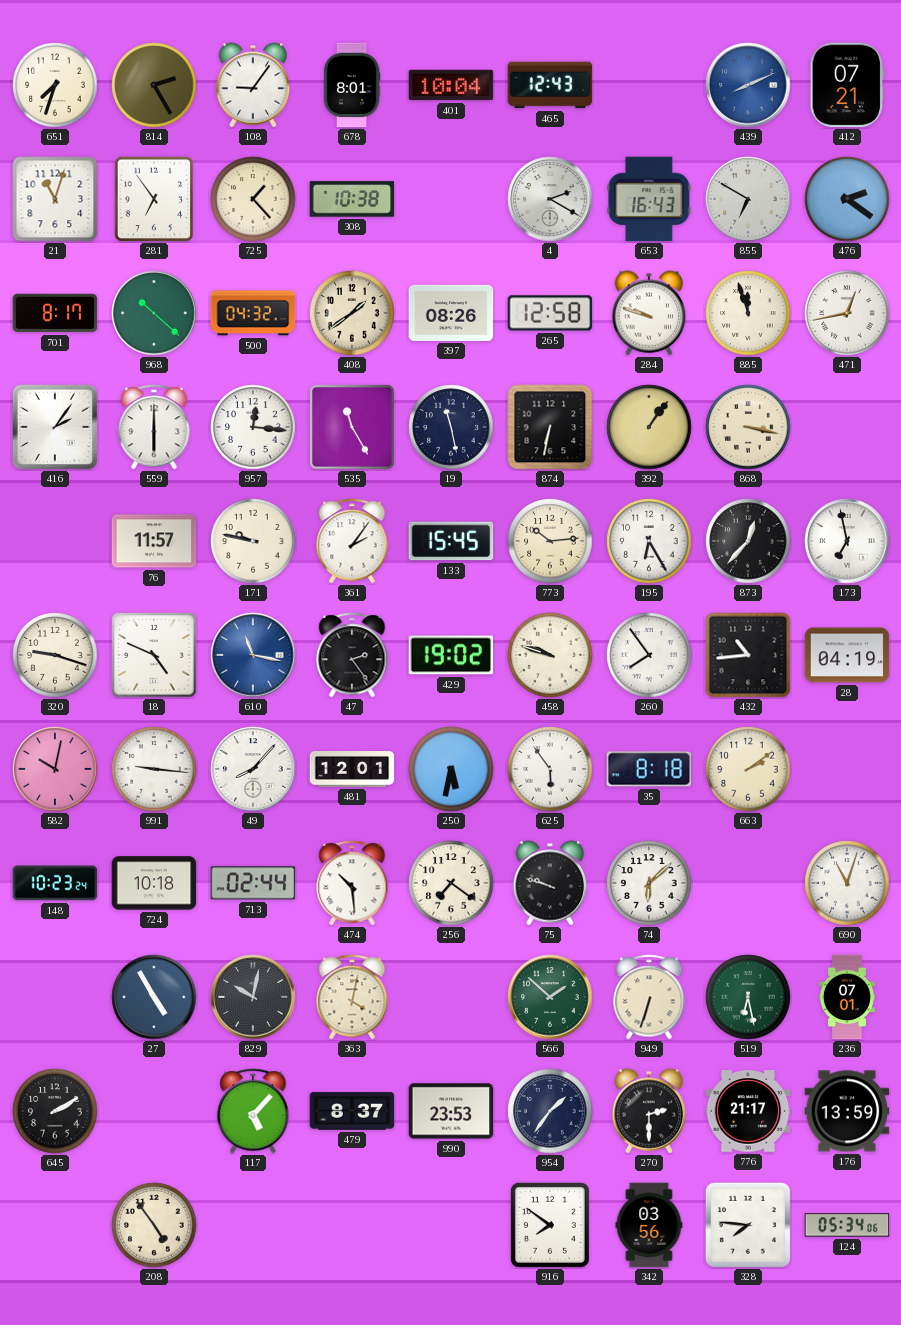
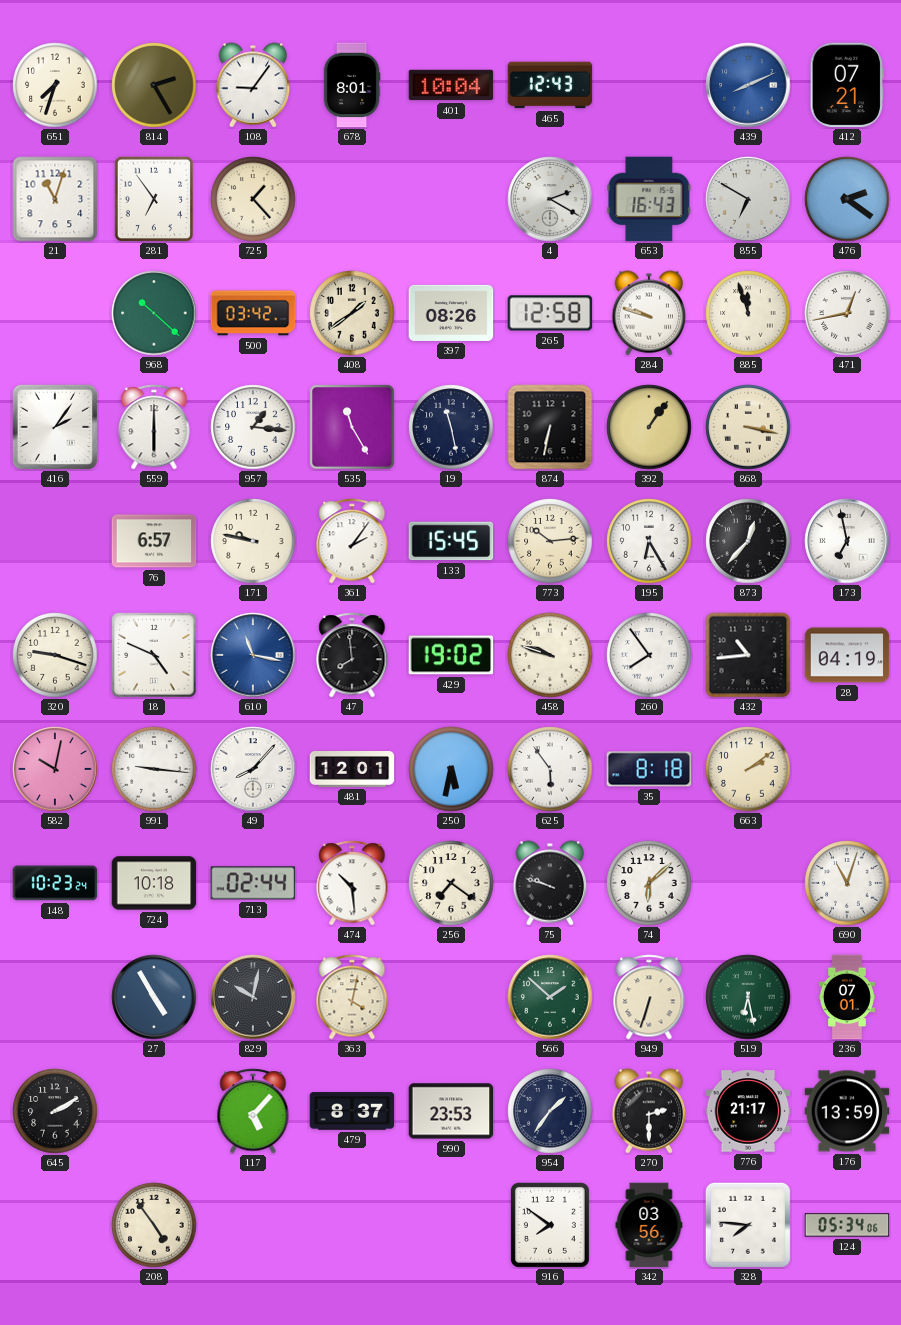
308: 10:38 -> none
701: 8:17 -> none
500: 04:32 -> 03:42
957: 12:16 -> 1:16
76: 11:57 -> 6:57
47: 2:24 -> 7:59
